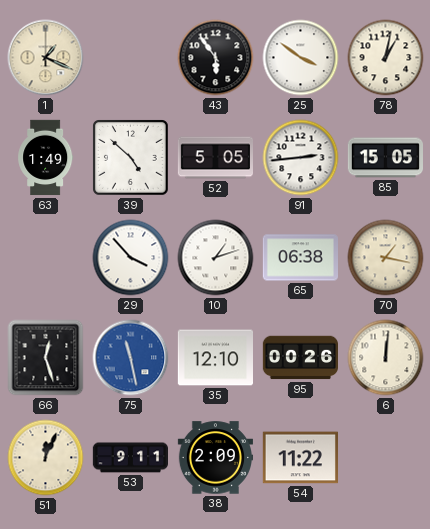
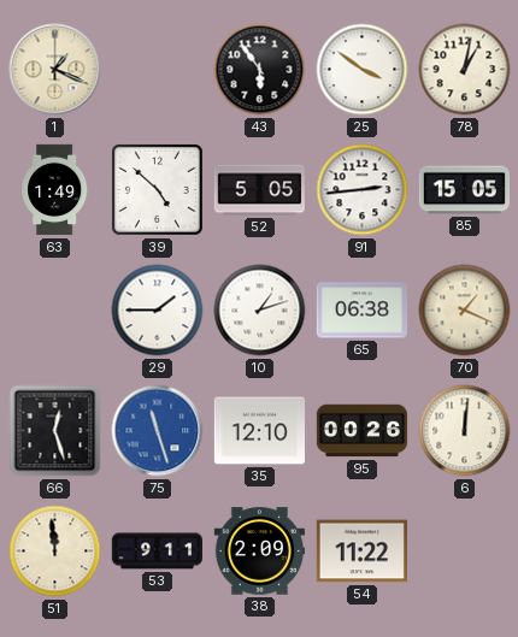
29: 3:53 -> 1:45
70: 1:17 -> 1:19
75: 11:28 -> 11:27
51: 12:04 -> 11:59
